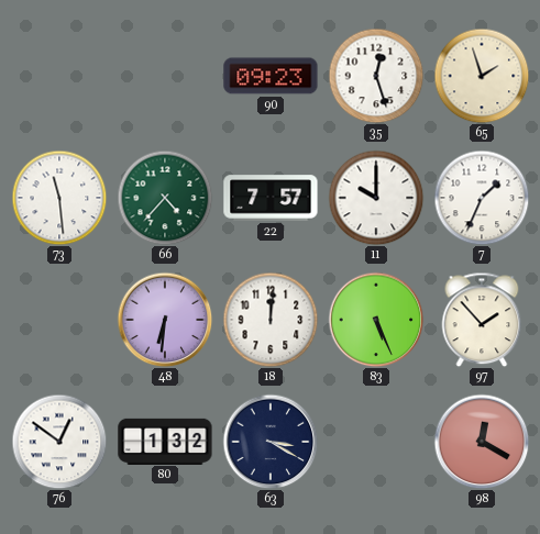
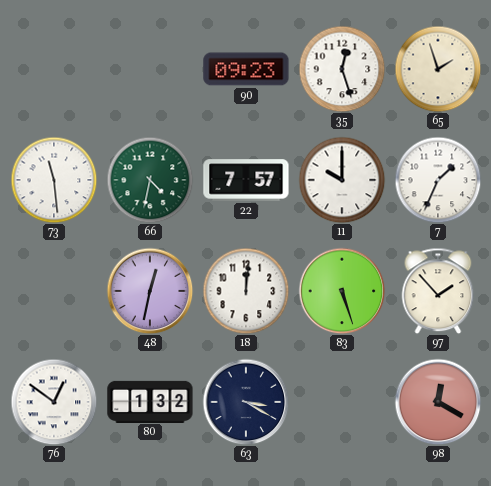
66: 4:37 -> 4:32
48: 6:31 -> 12:32
83: 5:26 -> 5:27
